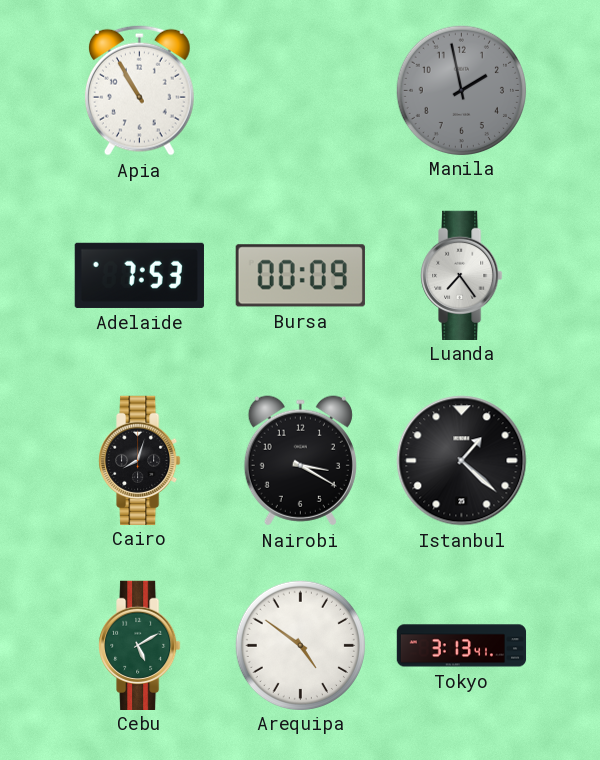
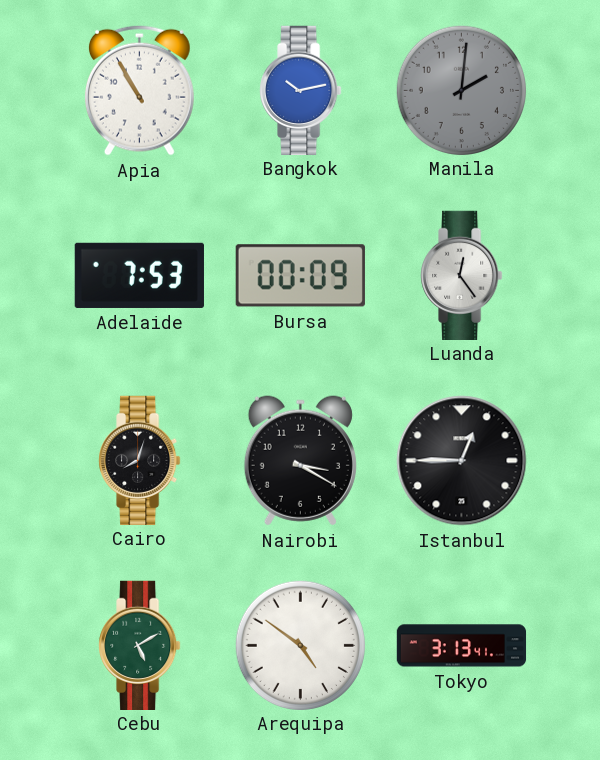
Bangkok: none -> 10:13
Manila: 1:58 -> 2:01
Luanda: 7:24 -> 12:24
Istanbul: 1:22 -> 12:45
